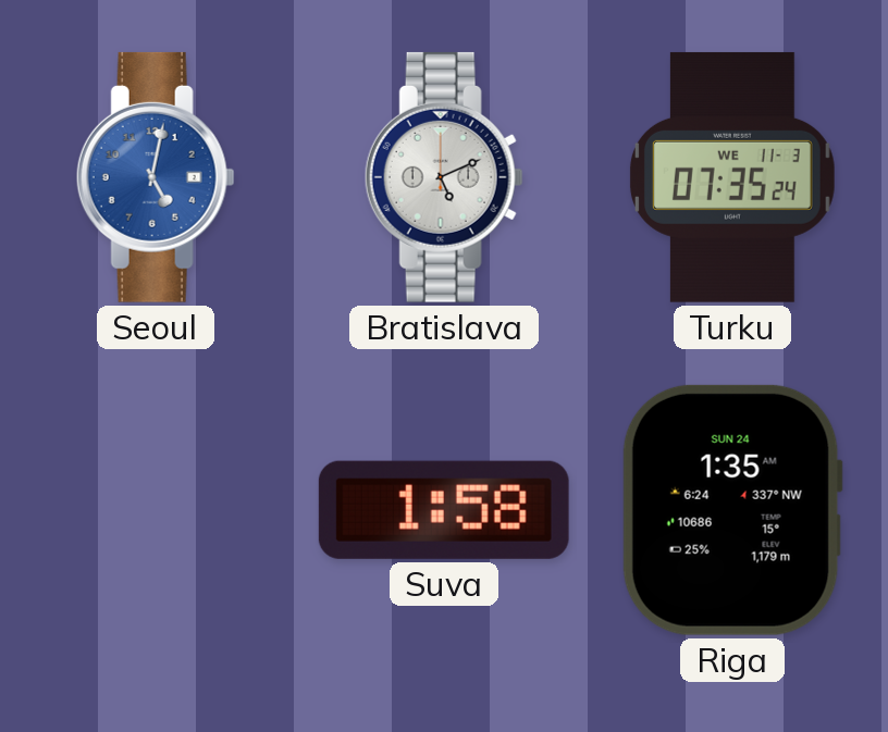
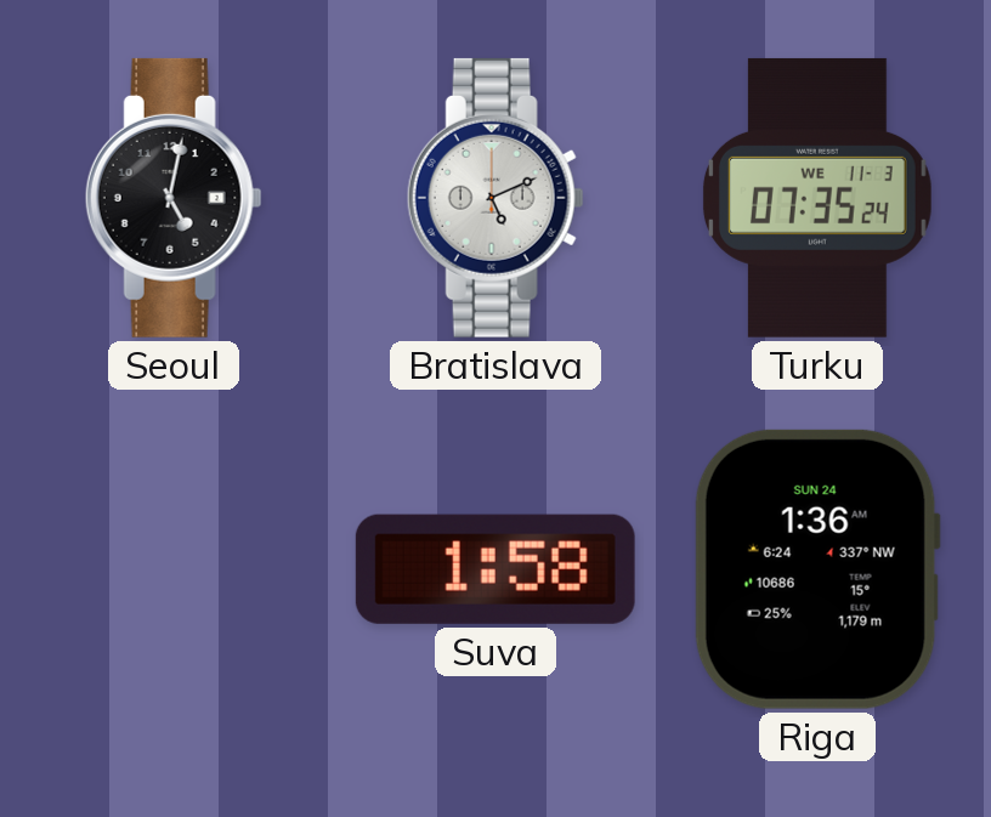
Seoul dial: blue -> black
Riga: 1:35 -> 1:36
